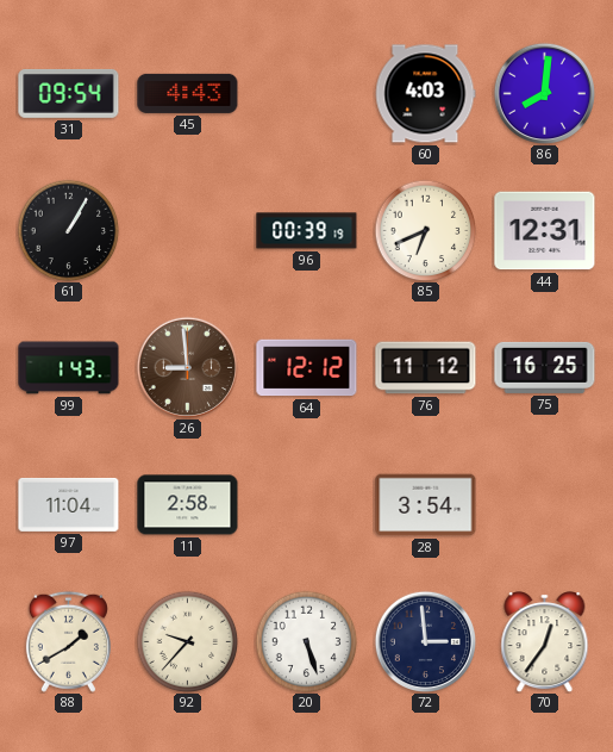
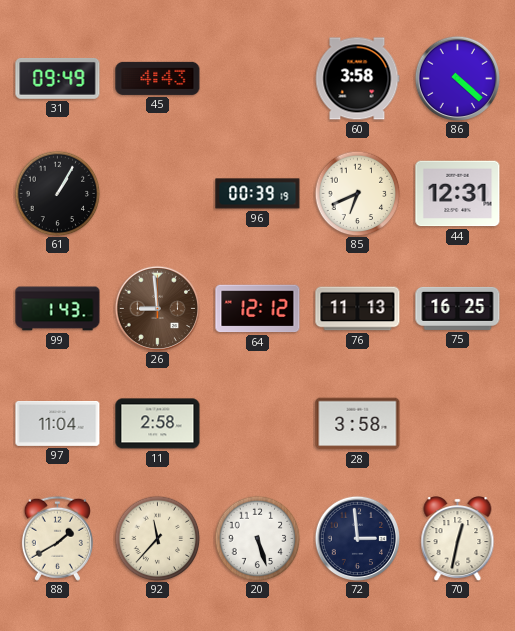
31: 09:54 -> 09:49
60: 4:03 -> 3:58
86: 8:01 -> 4:22
76: 11:12 -> 11:13
28: 3:54 -> 3:58
92: 9:37 -> 11:37
70: 12:36 -> 12:32
